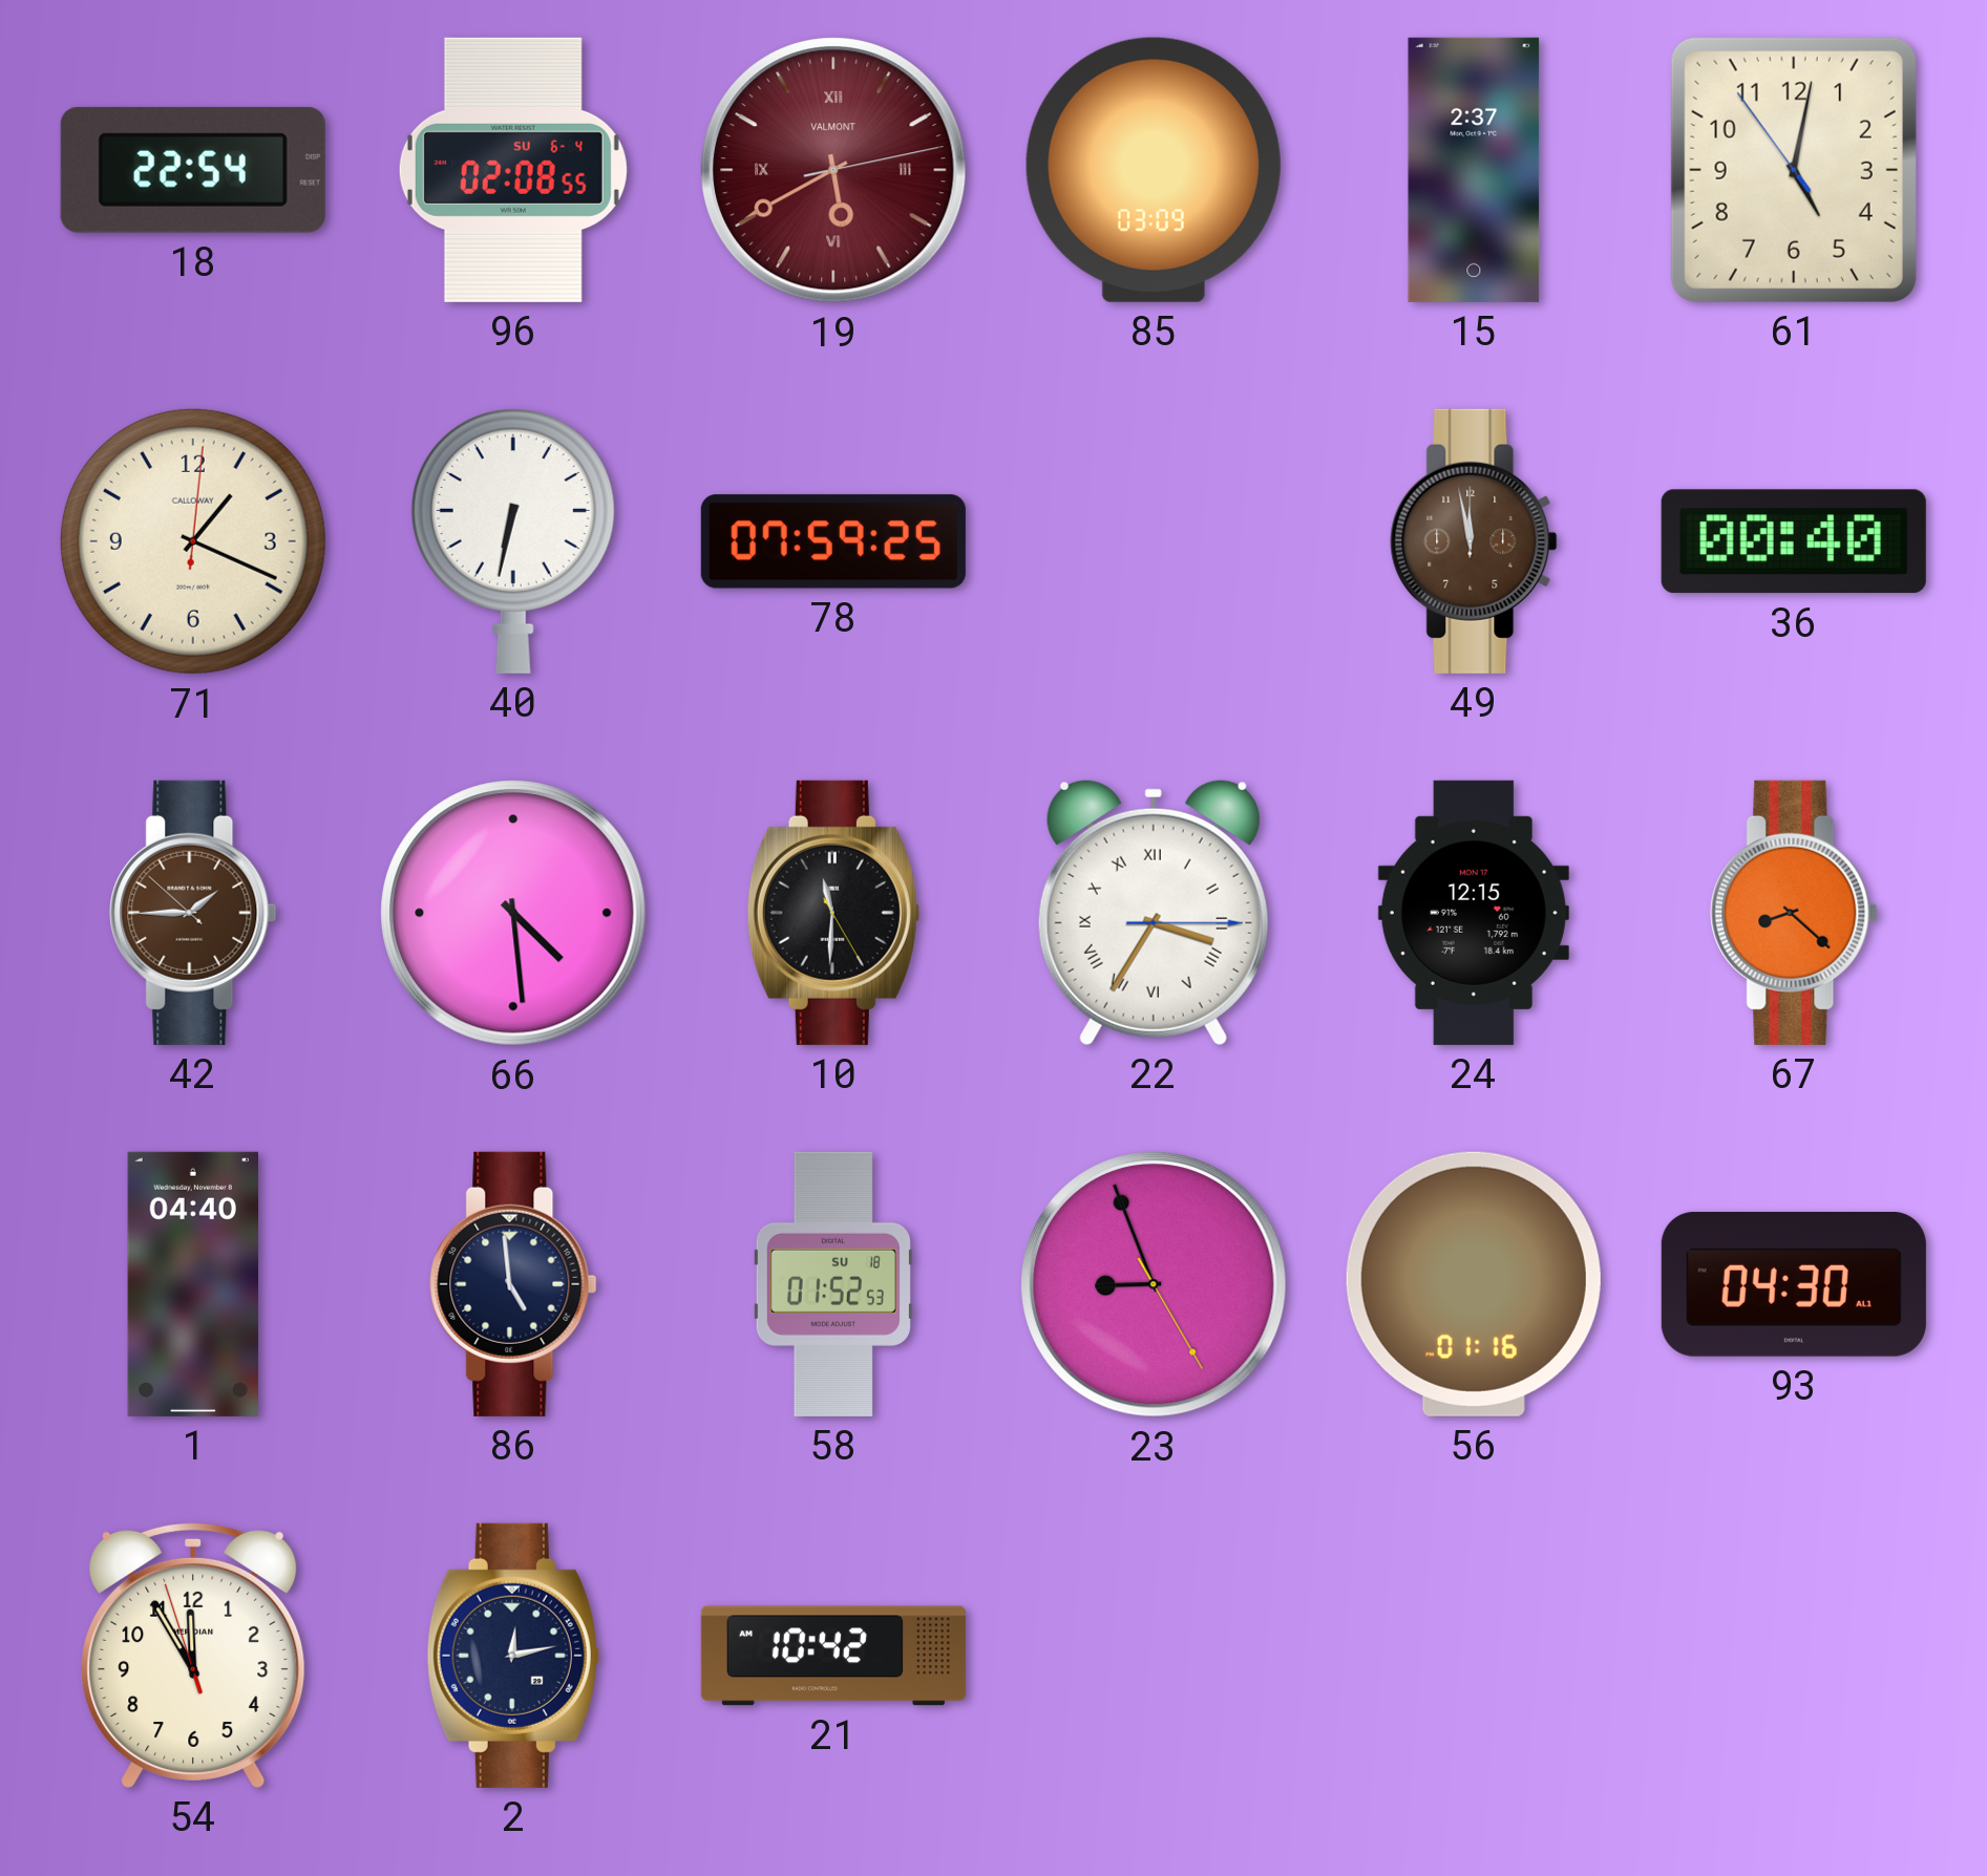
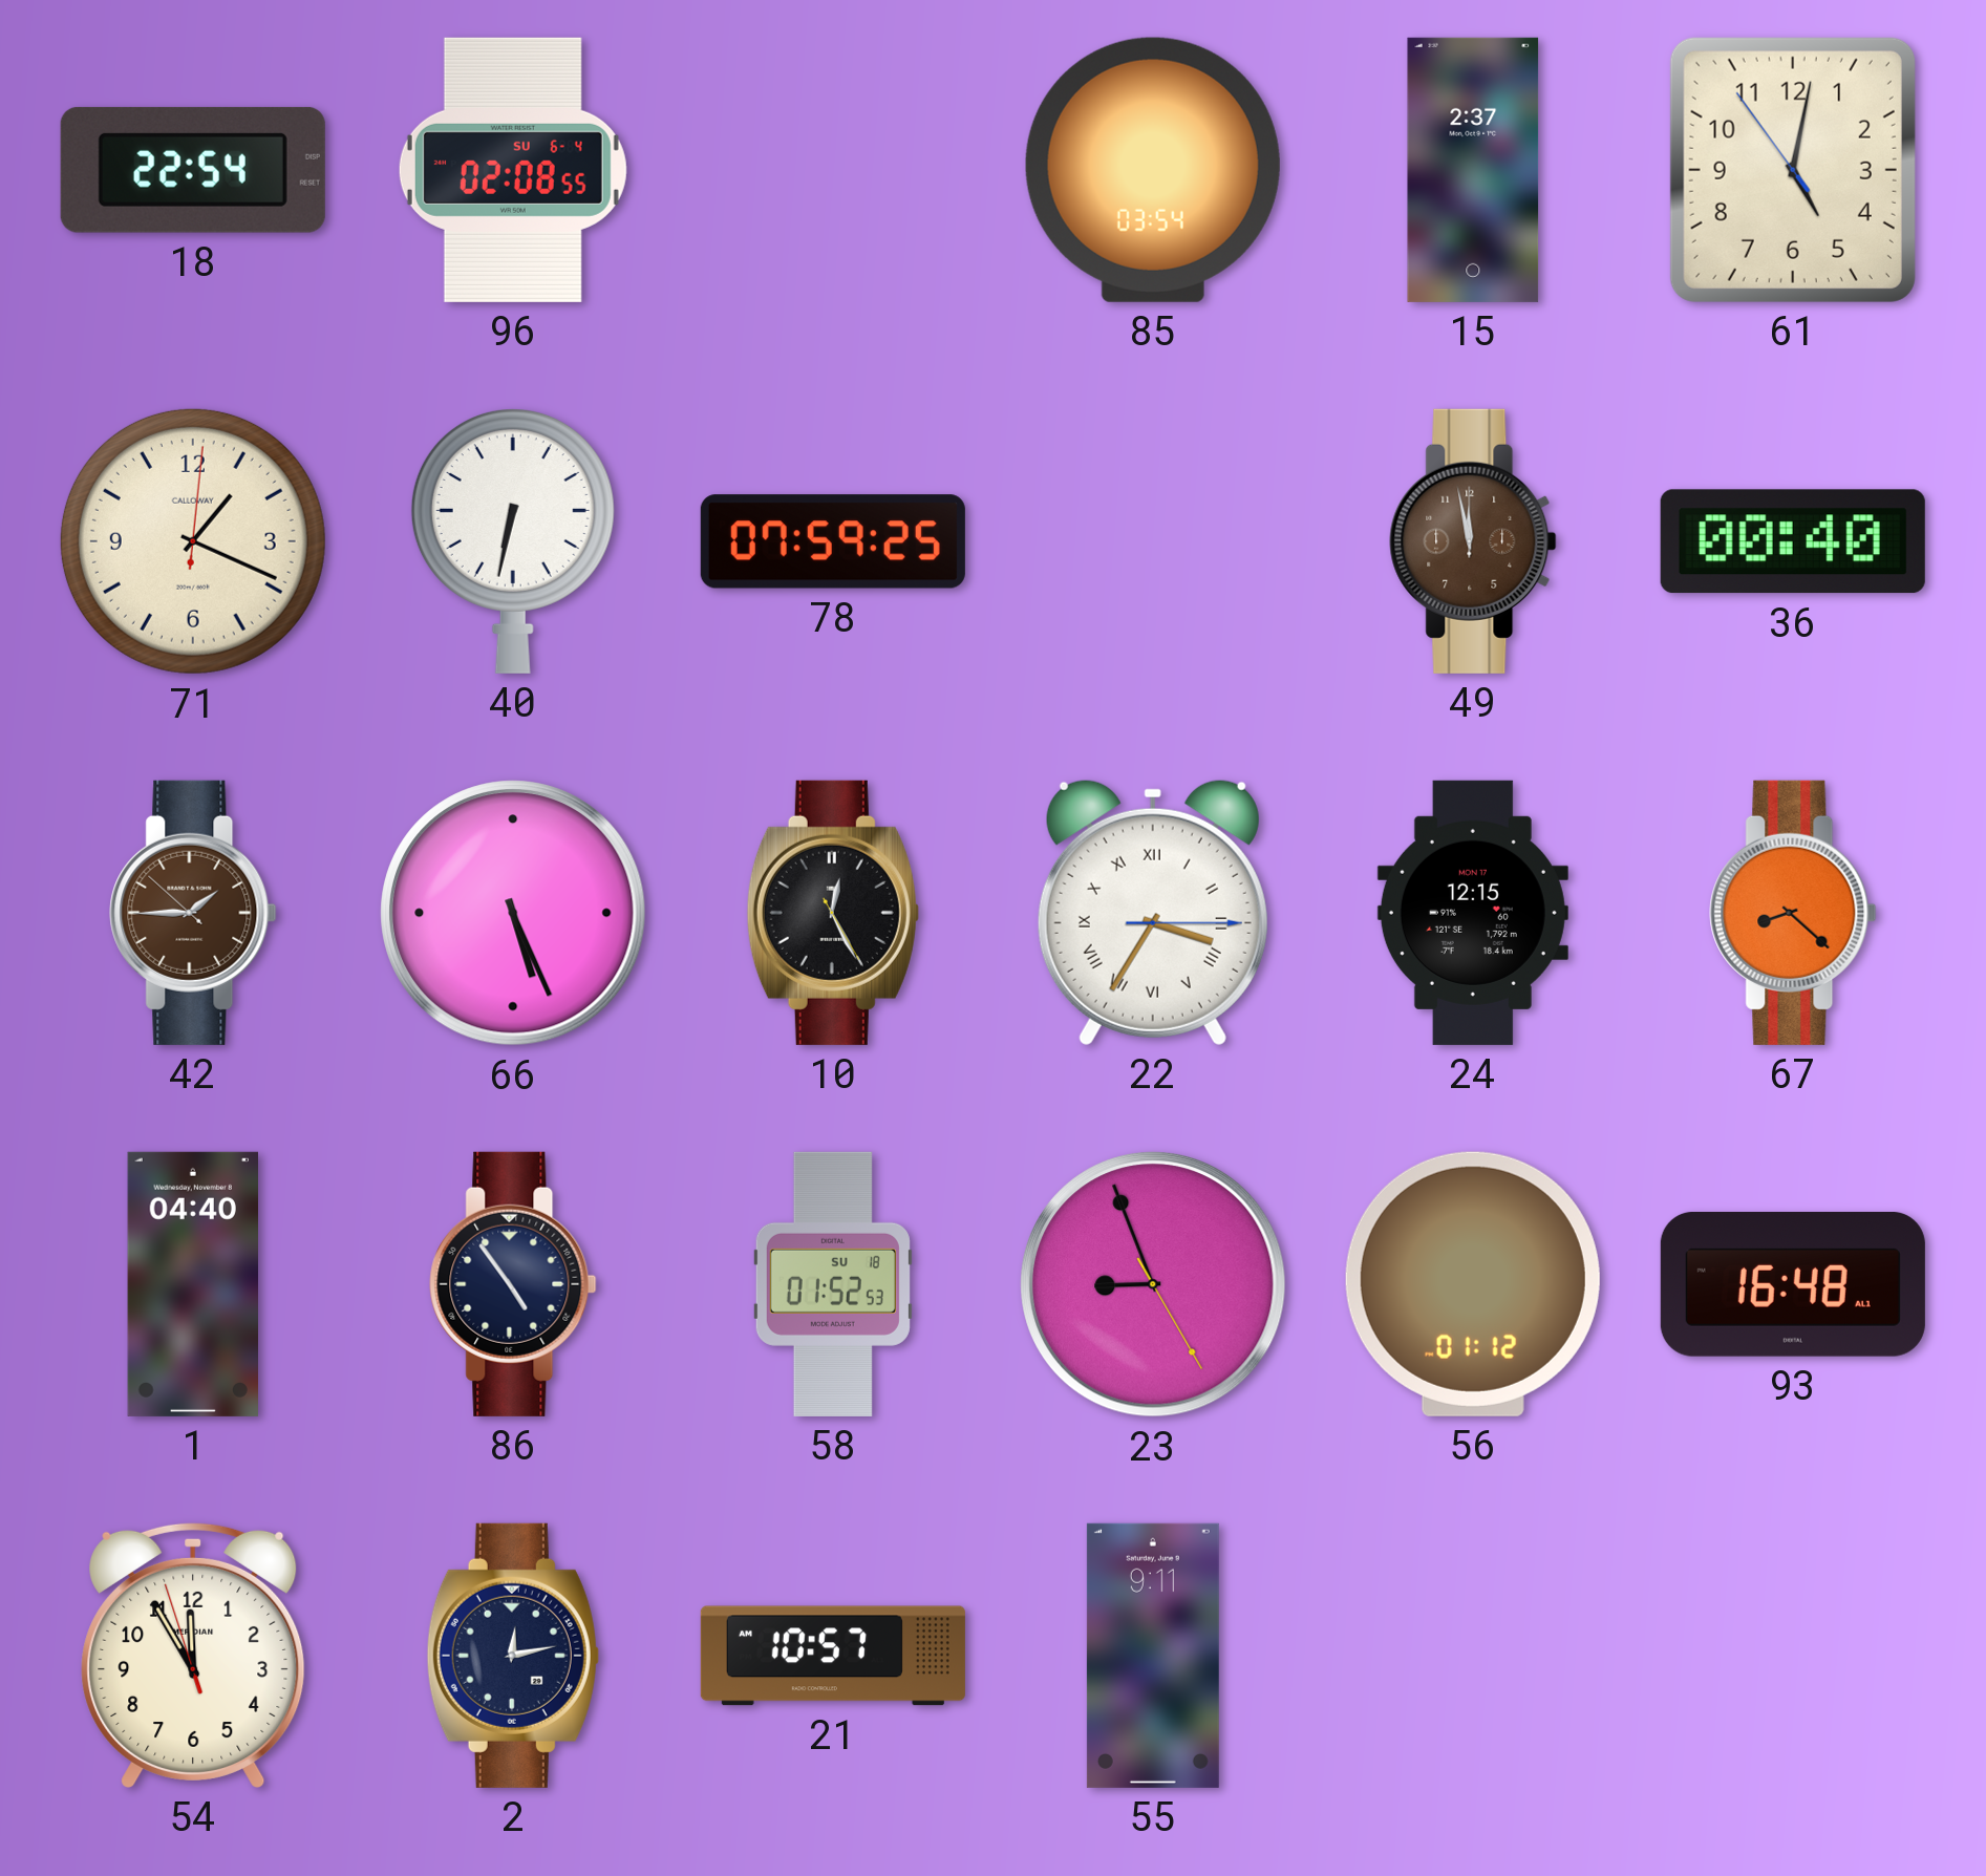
19: 5:40 -> none
85: 03:09 -> 03:54
66: 4:29 -> 5:26
10: 11:30 -> 12:25
86: 4:59 -> 4:54
56: 01:16 -> 01:12
93: 04:30 -> 16:48
21: 10:42 -> 10:57
55: none -> 9:11
